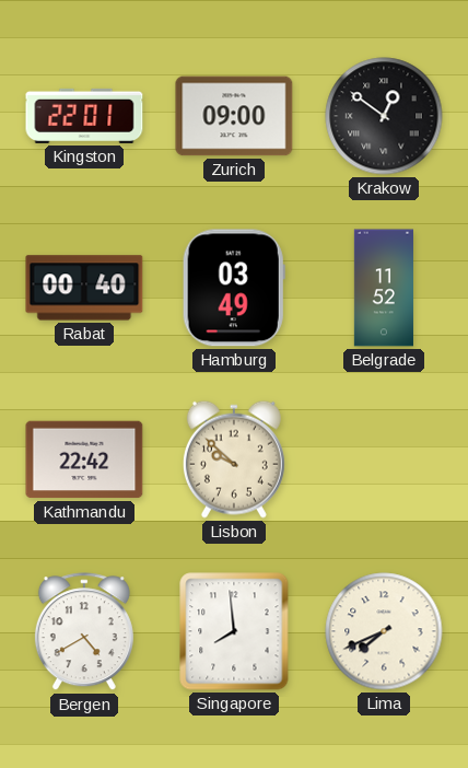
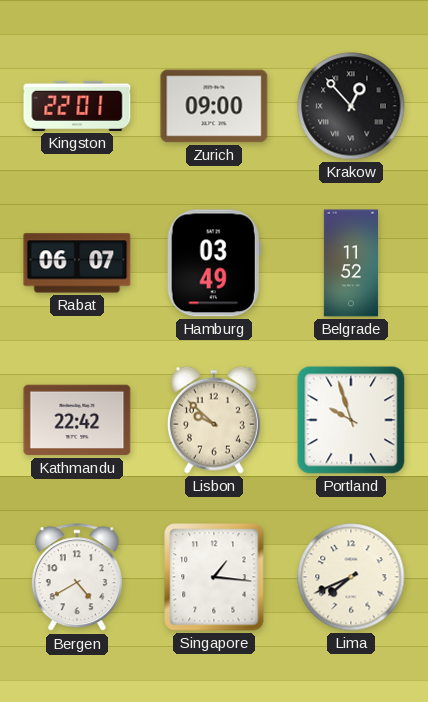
Krakow: 12:51 -> 12:53
Rabat: 00:40 -> 06:07
Portland: none -> 9:57
Singapore: 7:59 -> 1:16
